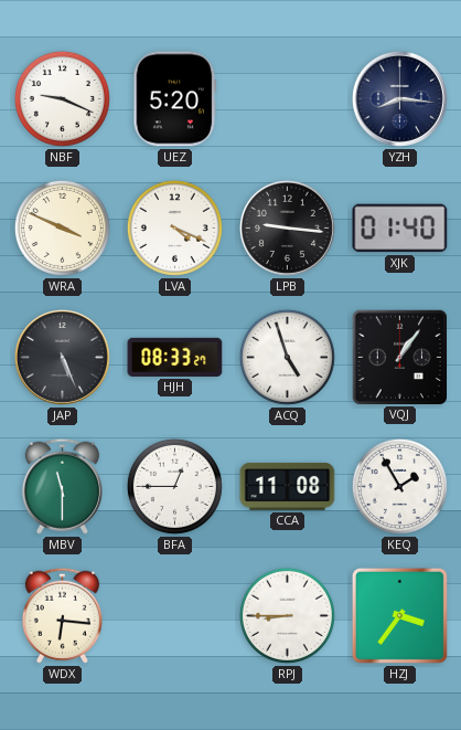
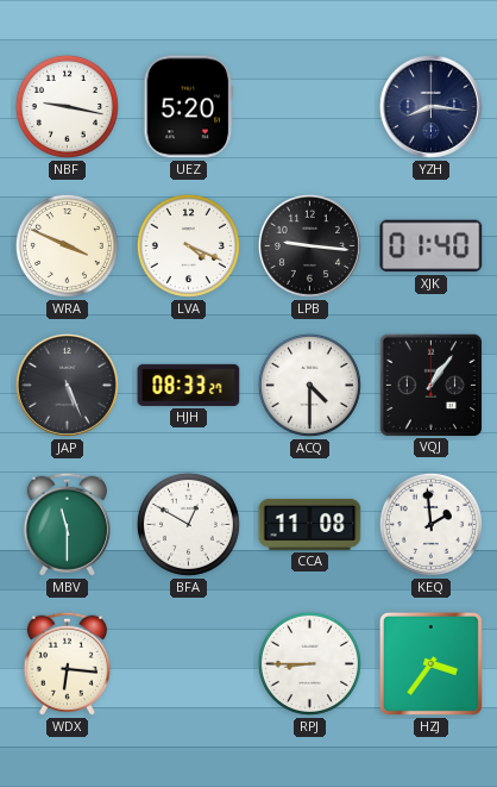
NBF: 9:19 -> 9:17
ACQ: 4:57 -> 4:30
BFA: 12:45 -> 12:50
KEQ: 1:55 -> 1:59
